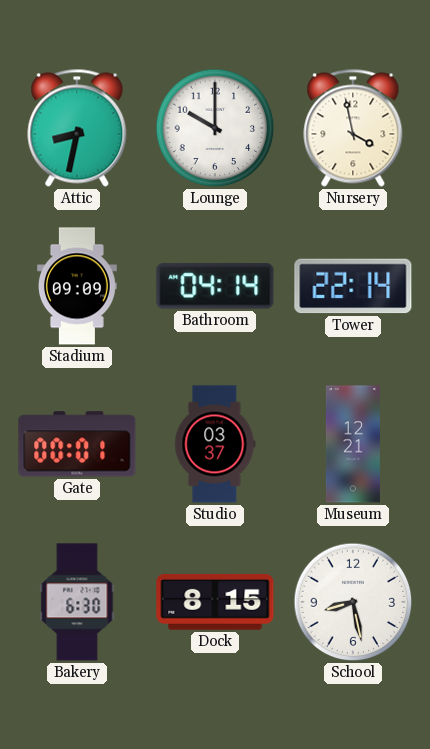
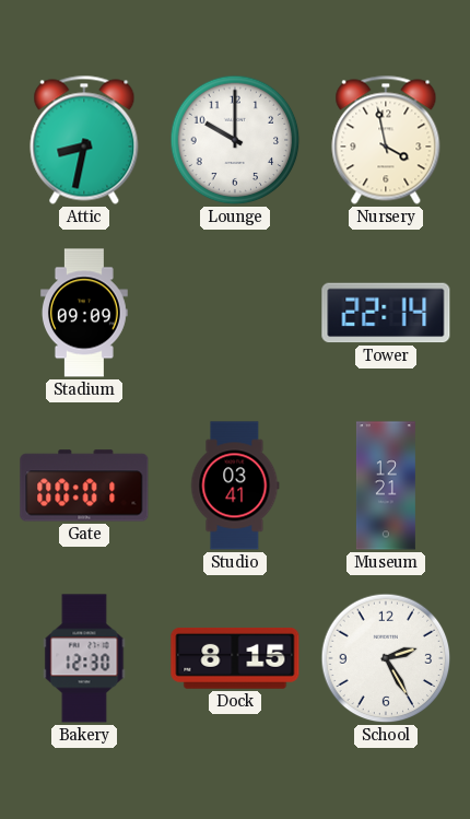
Bathroom: 04:14 -> none
Studio: 03:37 -> 03:41
Bakery: 6:30 -> 12:30
School: 8:28 -> 2:25
